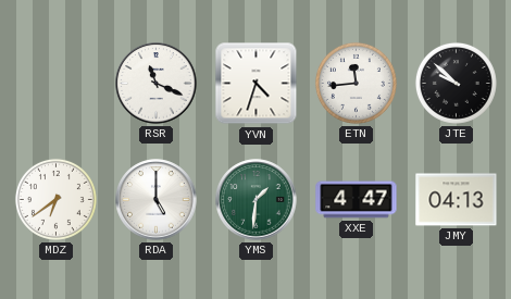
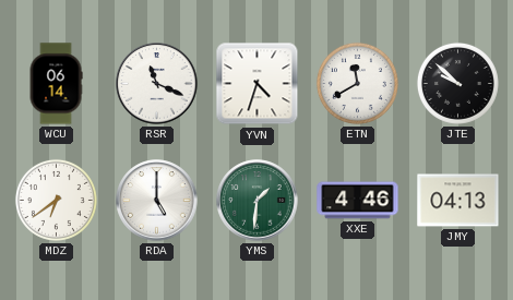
WCU: none -> 06:14
ETN: 11:44 -> 11:40
XXE: 4:47 -> 4:46
